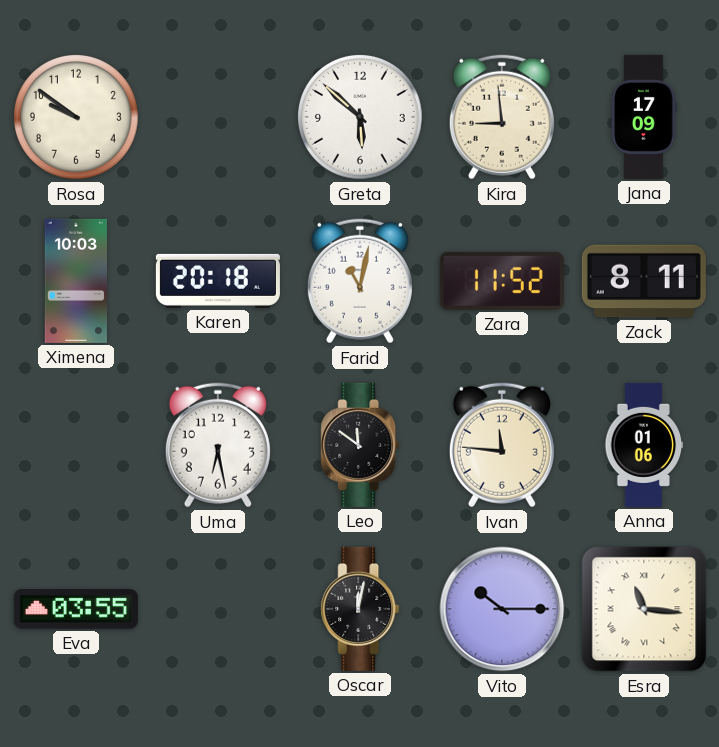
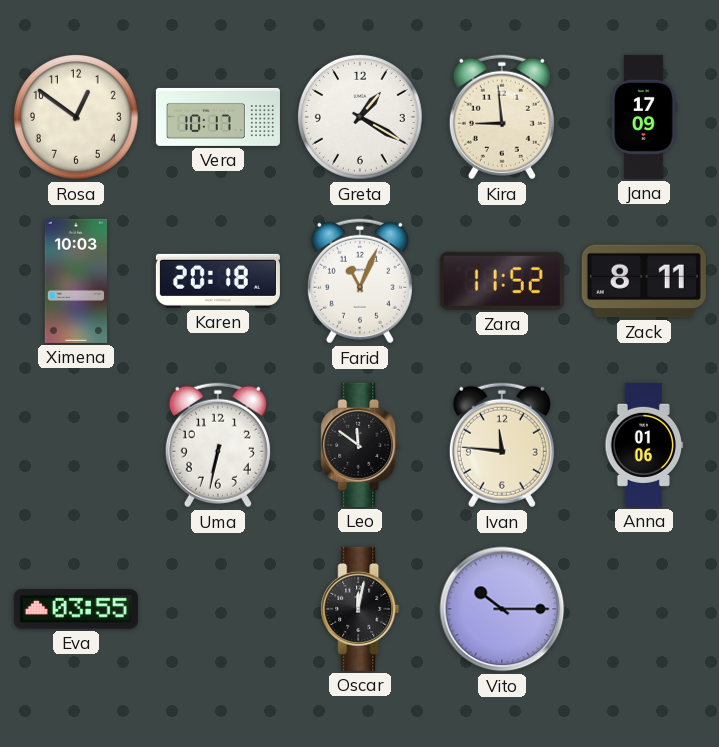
Rosa: 9:51 -> 12:51
Vera: none -> 10:17
Greta: 5:52 -> 1:20
Farid: 11:02 -> 11:04
Uma: 6:28 -> 6:32
Esra: 11:16 -> none
